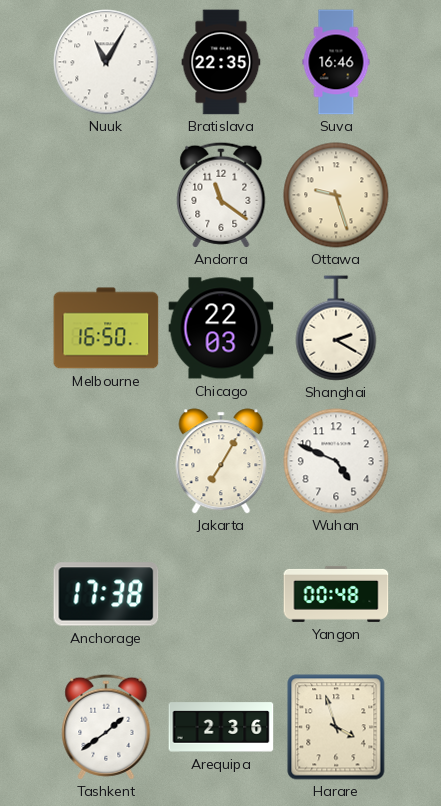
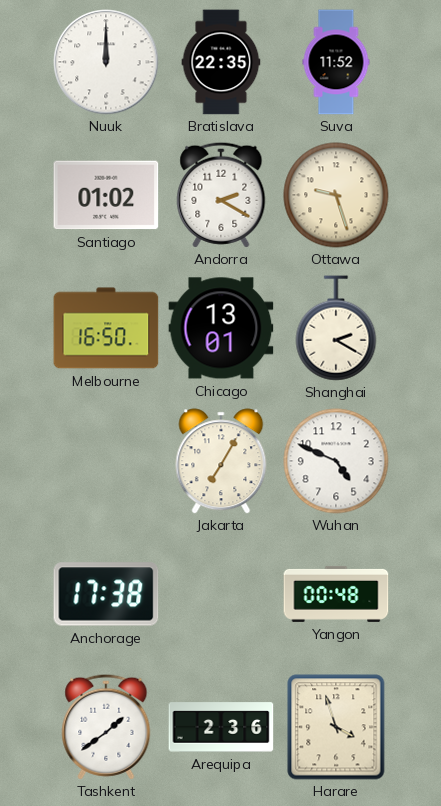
Nuuk: 11:05 -> 12:00
Suva: 16:46 -> 11:52
Santiago: none -> 01:02
Andorra: 11:21 -> 2:20
Chicago: 22:03 -> 13:01
